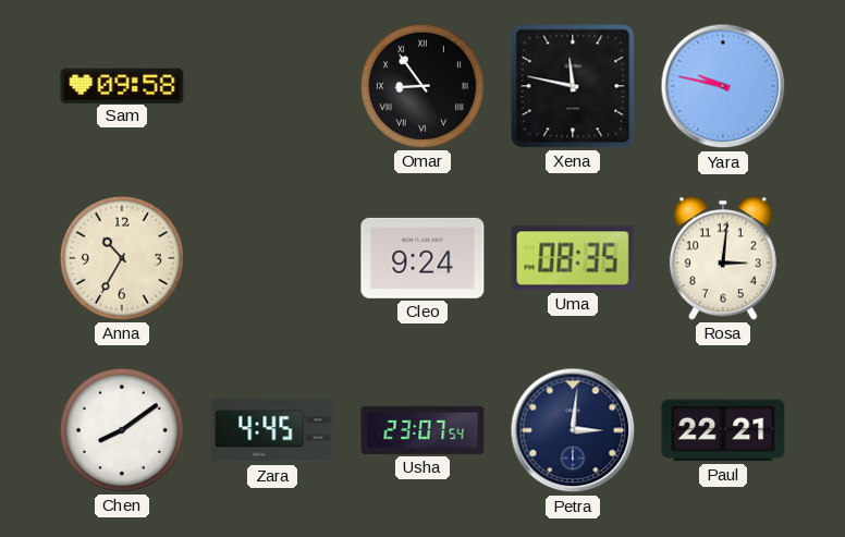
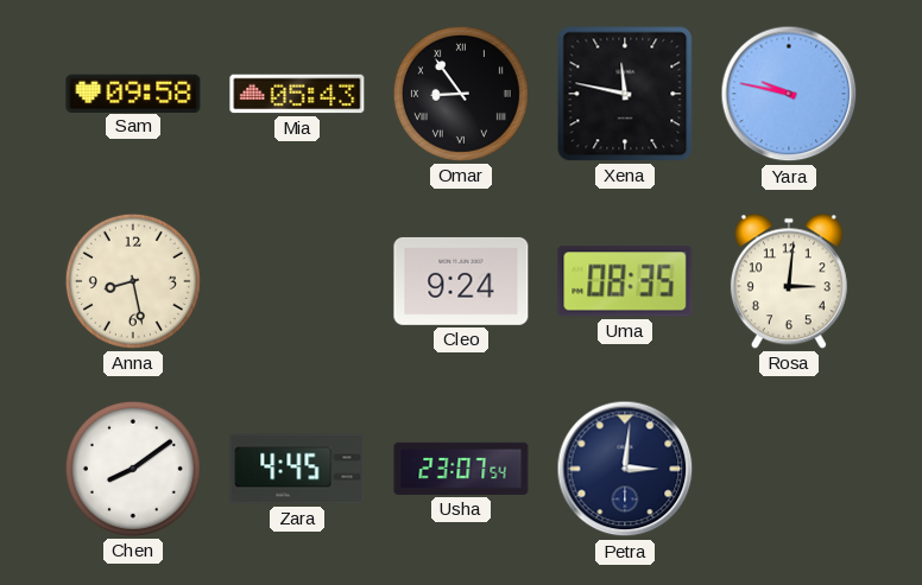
Mia: none -> 05:43
Anna: 10:35 -> 8:28
Paul: 22:21 -> none
